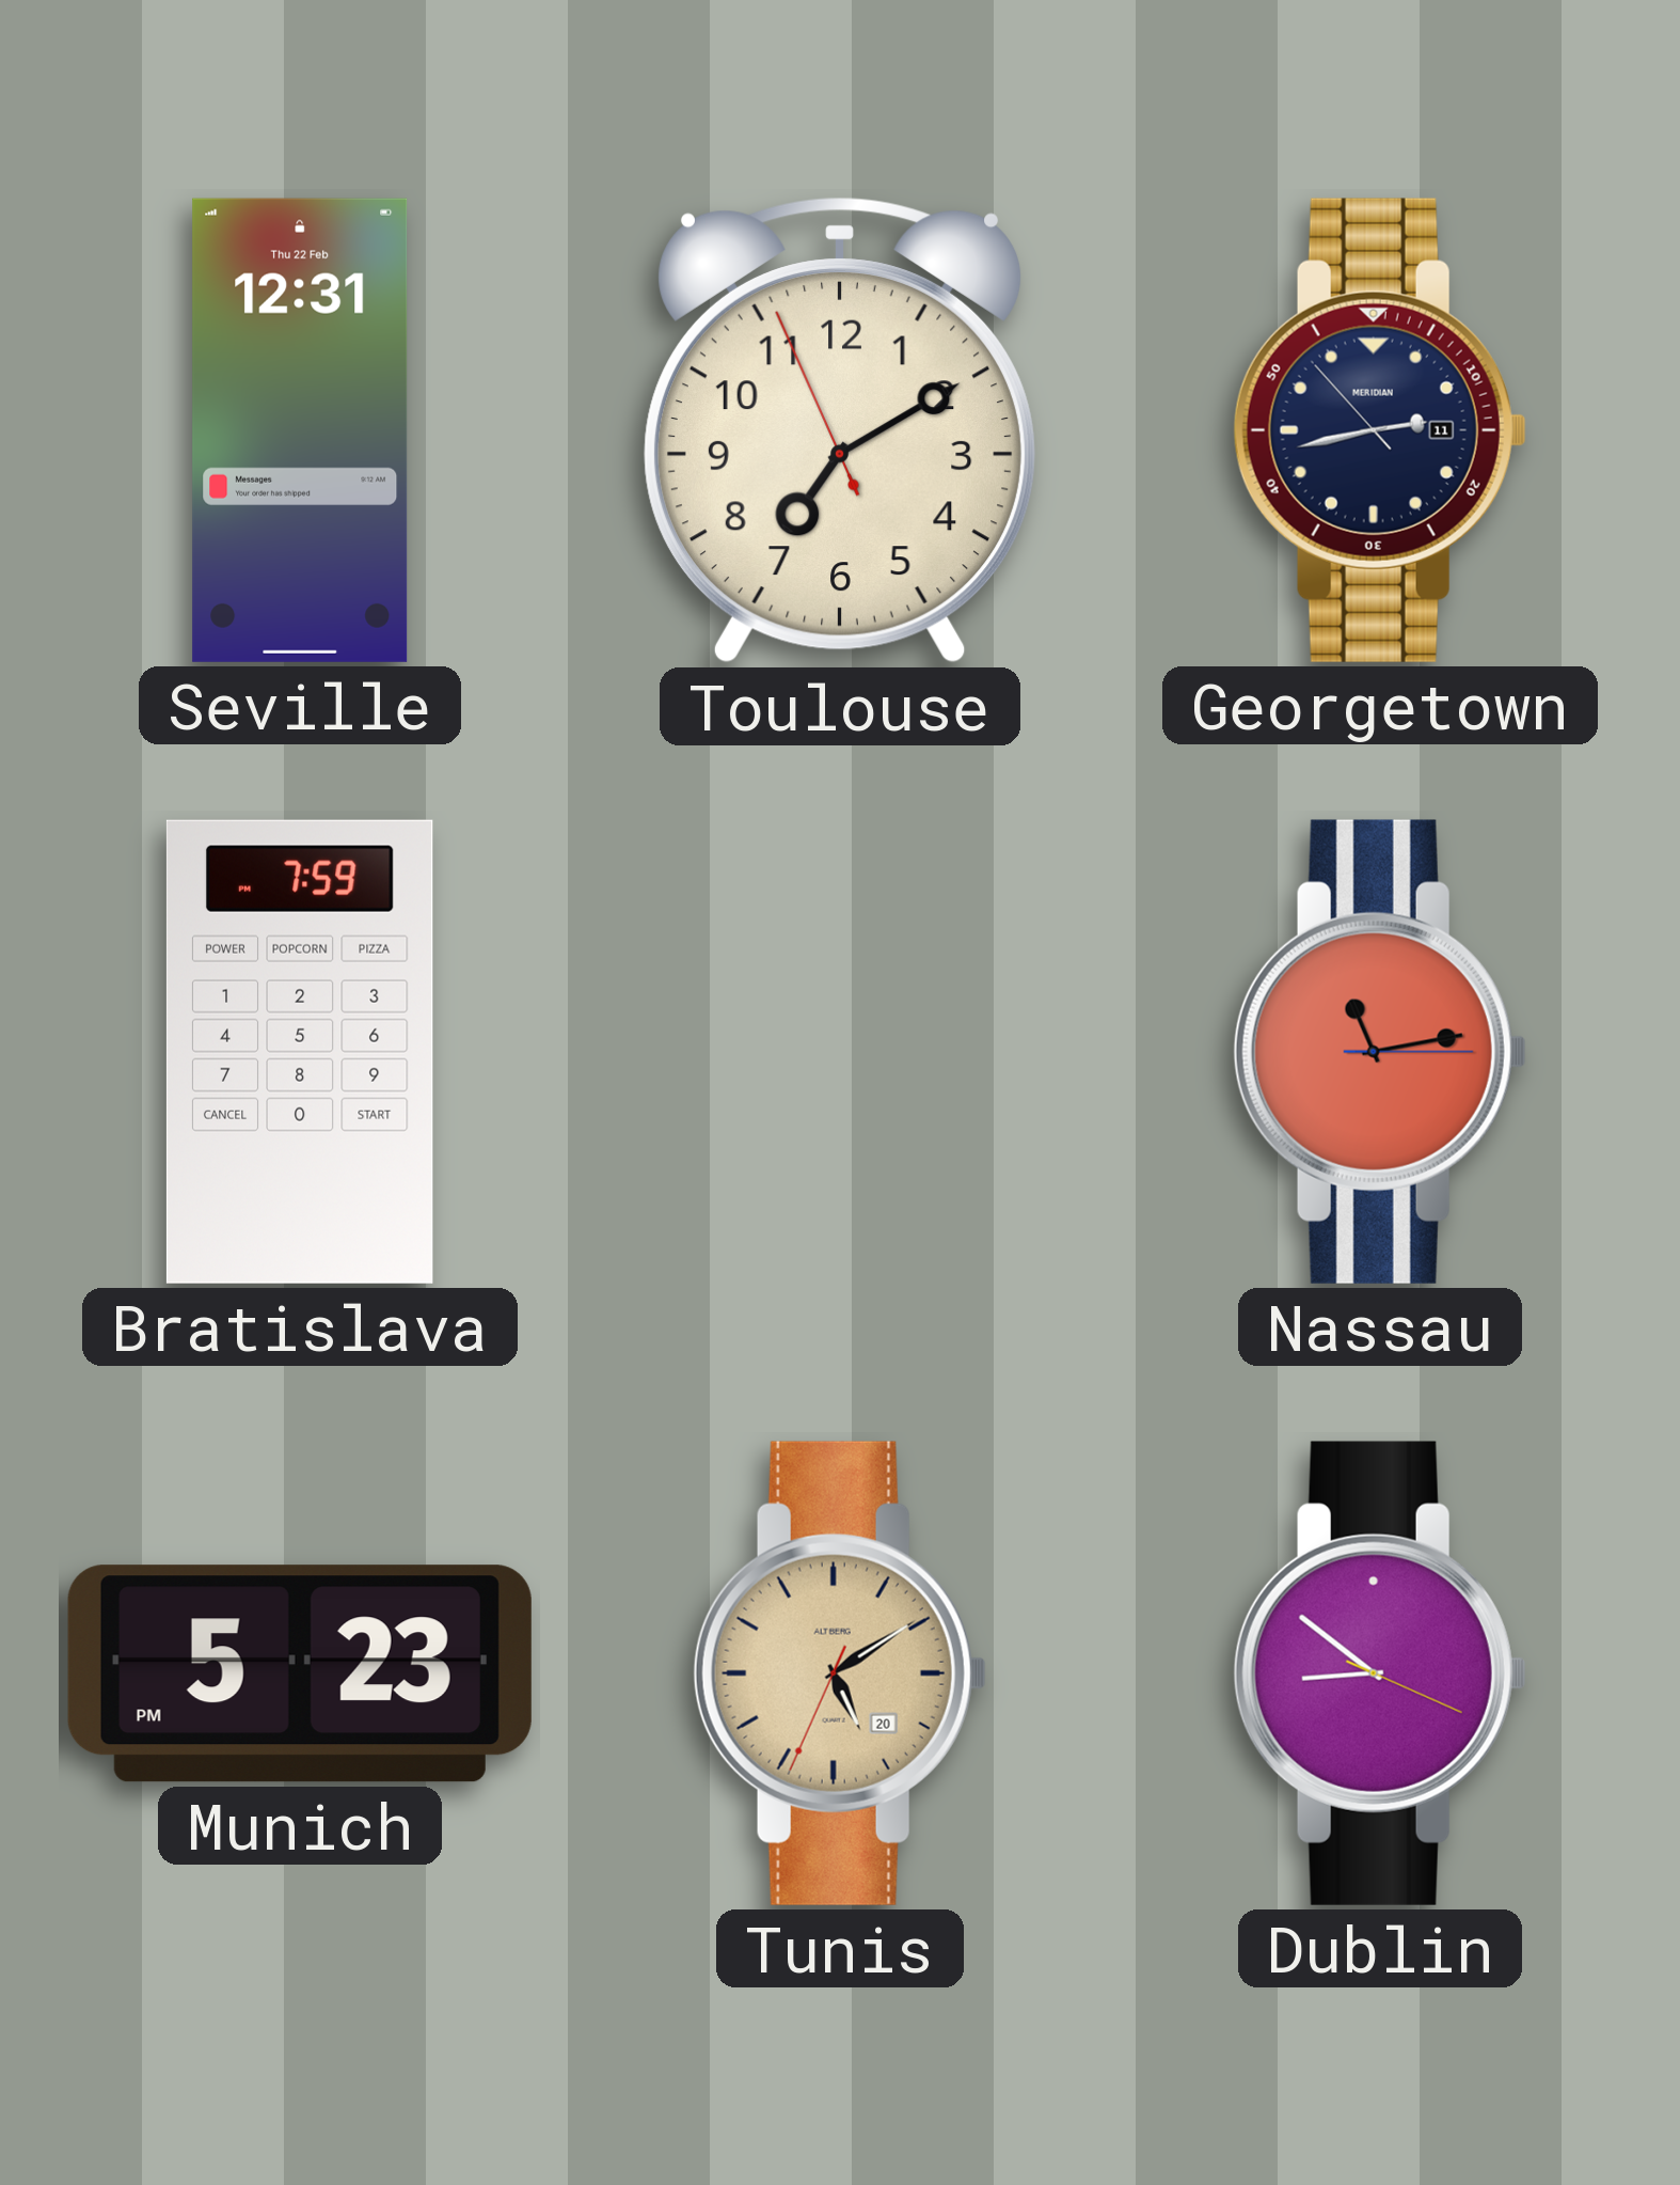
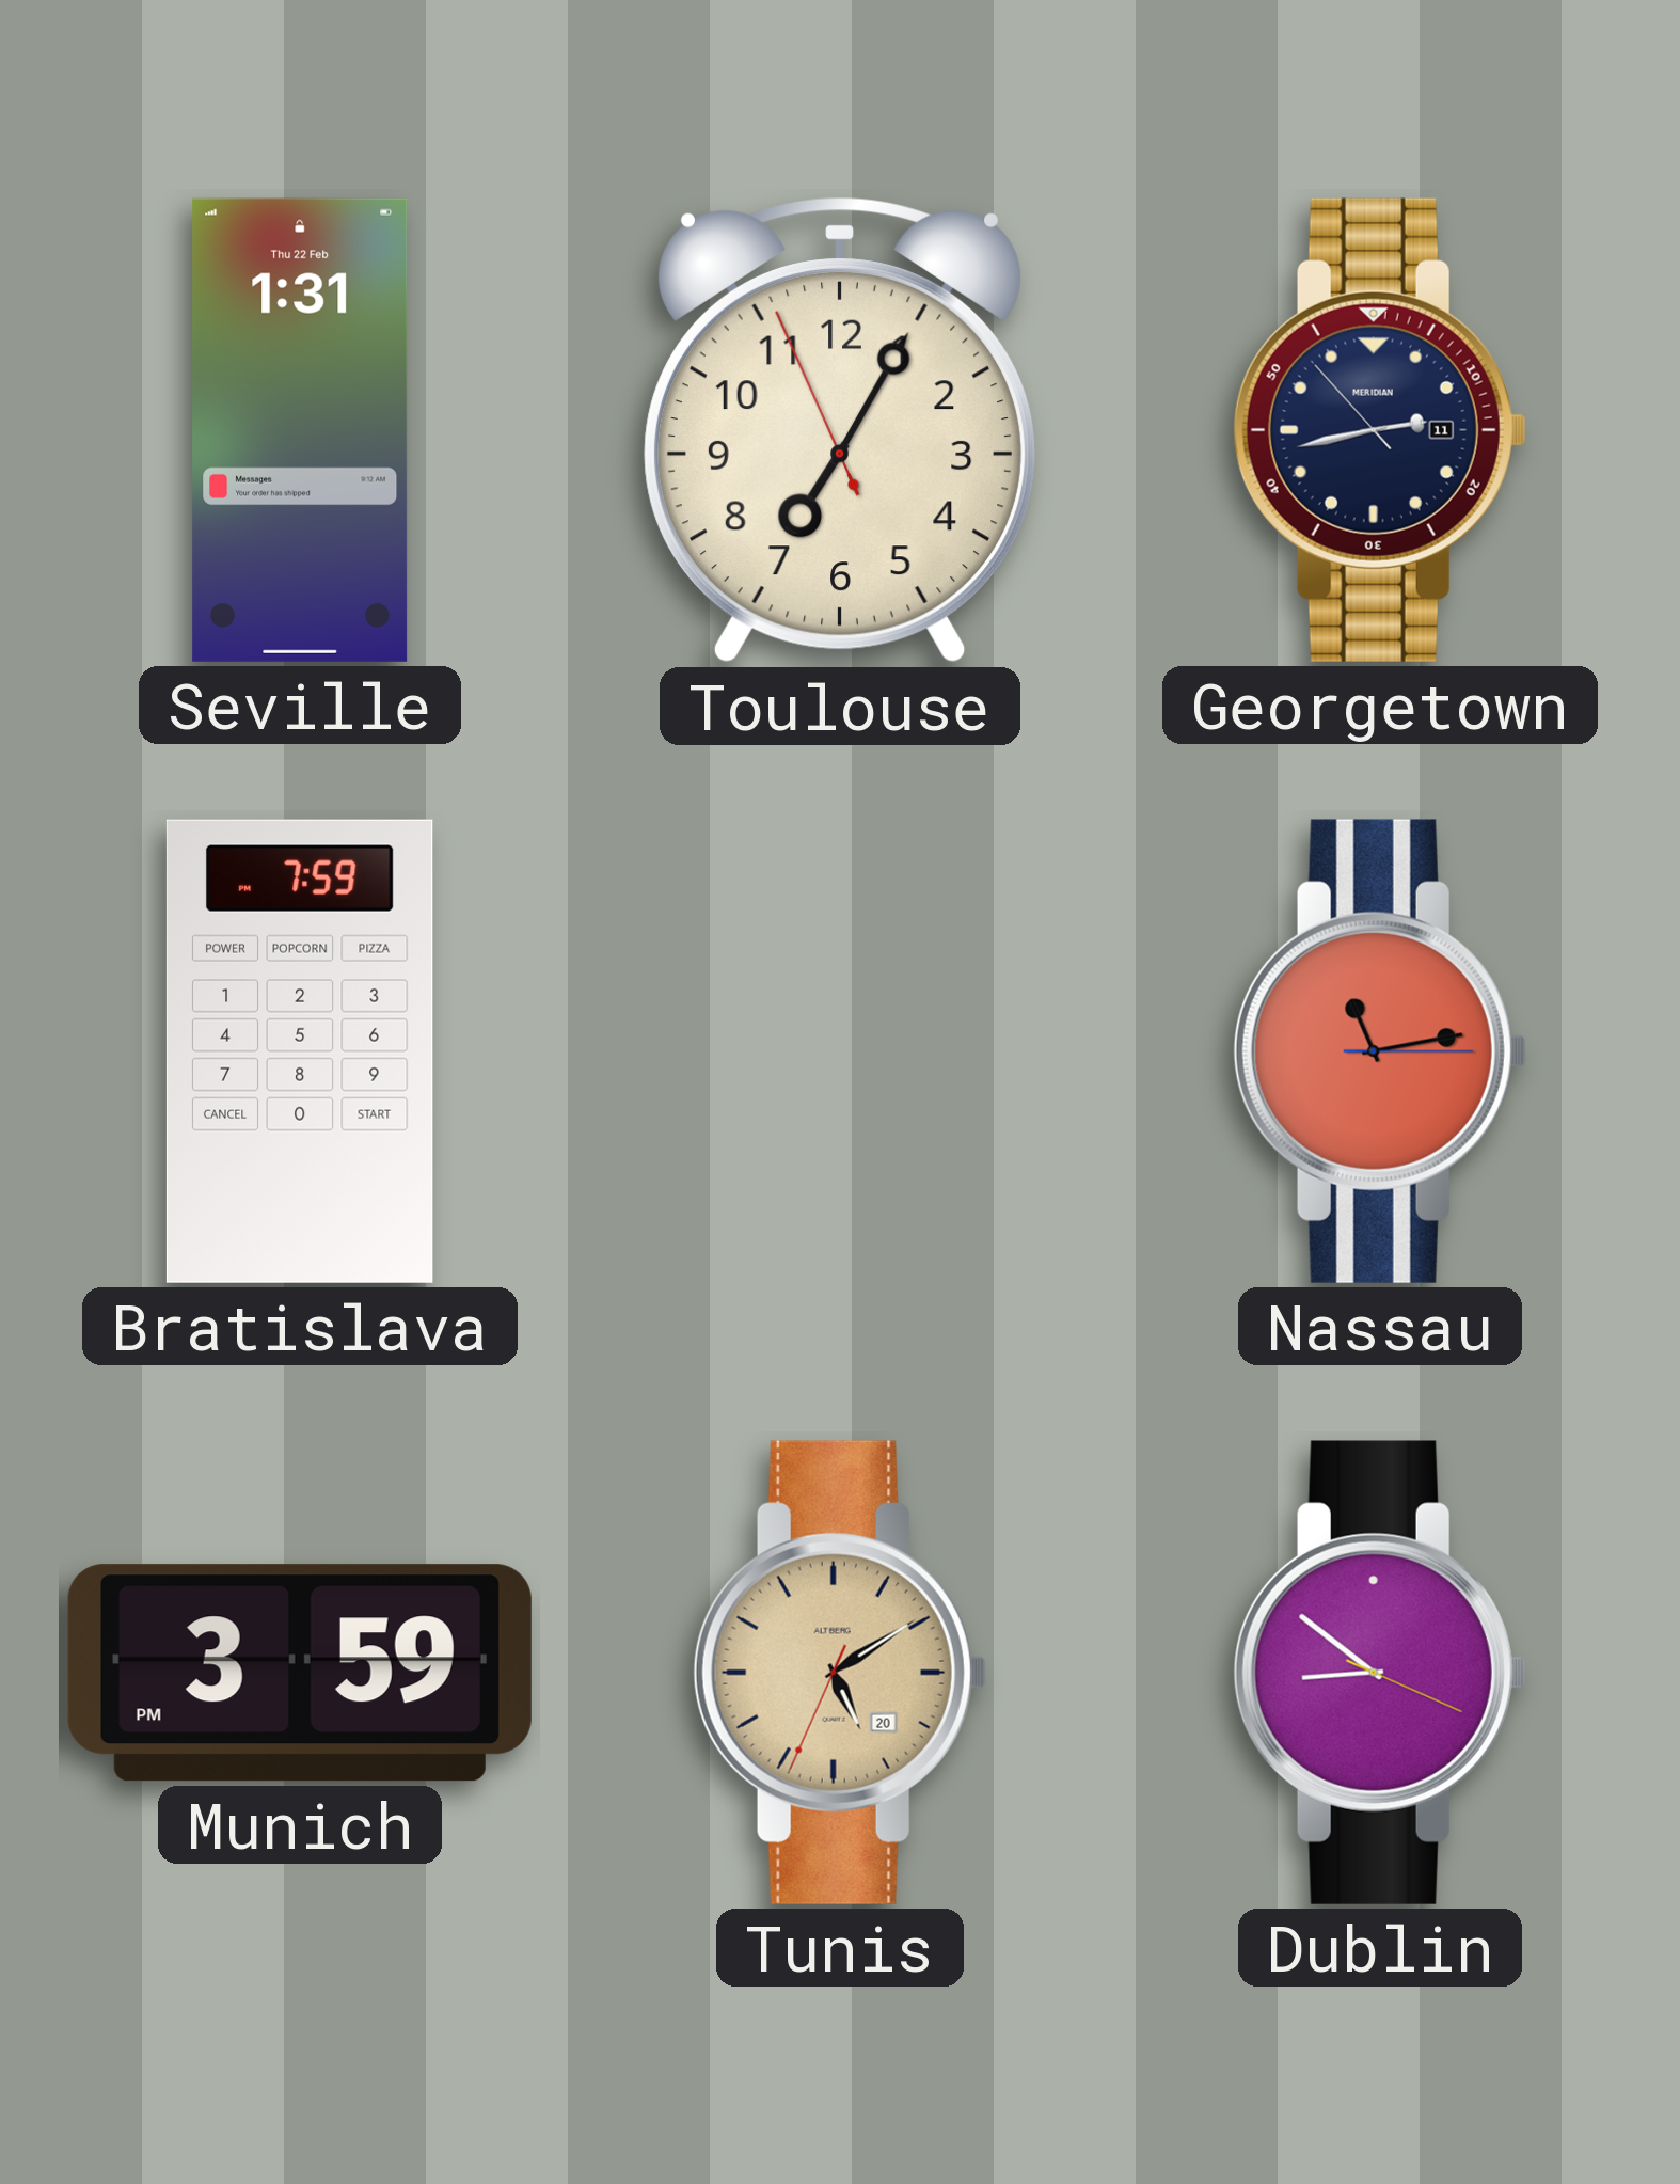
Seville: 12:31 -> 1:31
Toulouse: 7:09 -> 7:04
Munich: 5:23 -> 3:59
